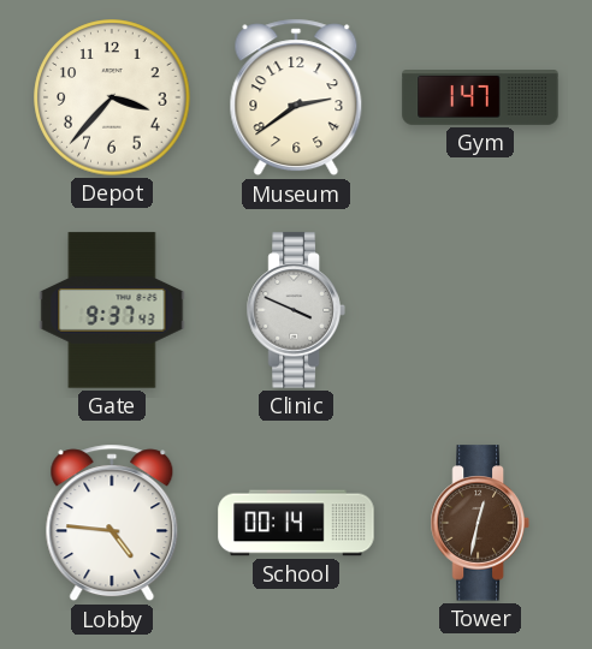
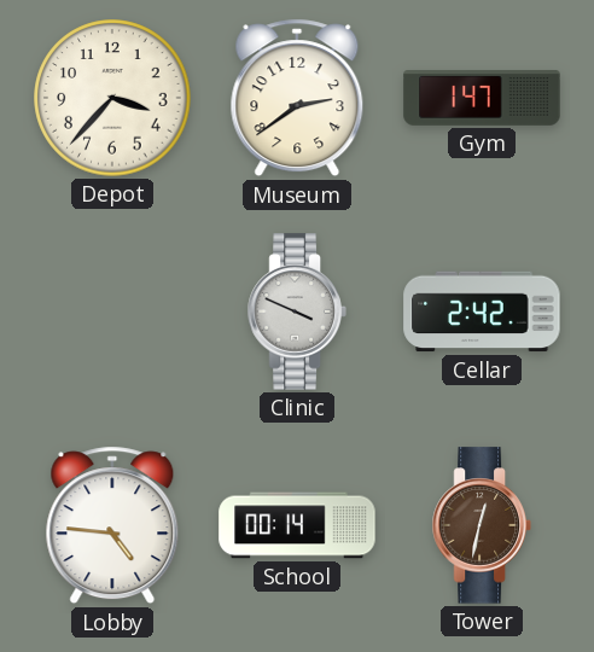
Gate: 9:37 -> none
Cellar: none -> 2:42
